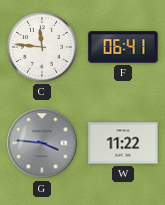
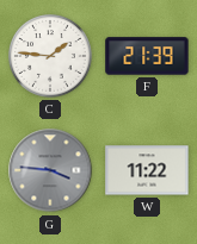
C: 11:46 -> 1:46
F: 06:41 -> 21:39
